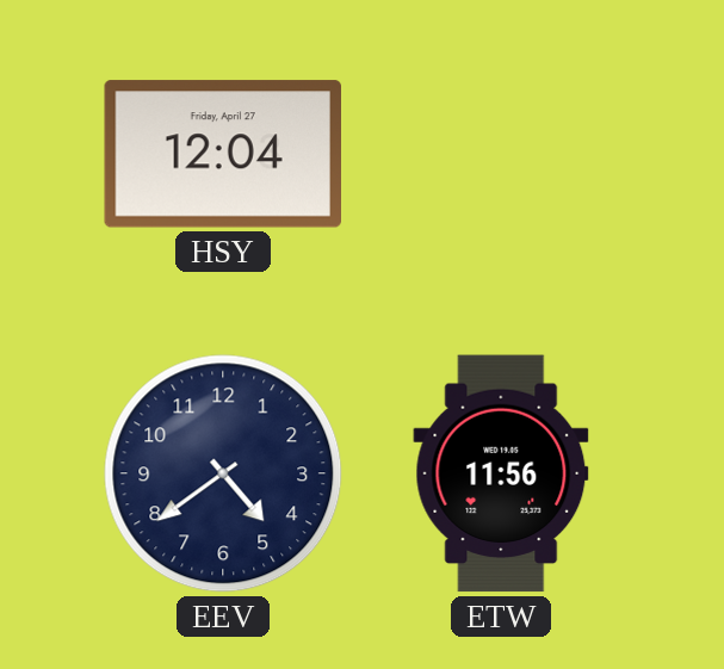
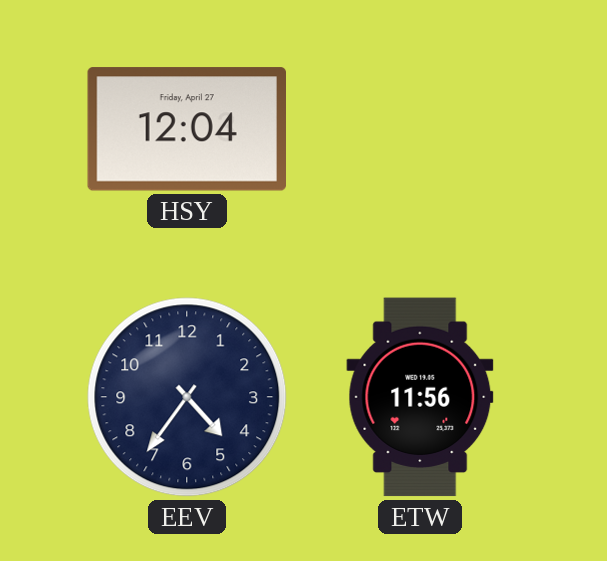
EEV: 4:39 -> 4:36
